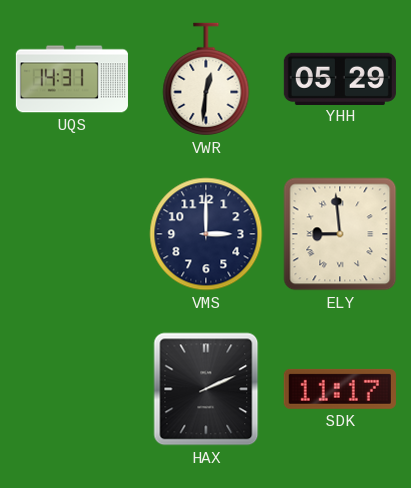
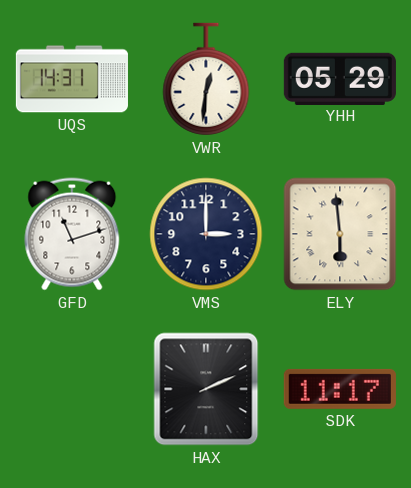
GFD: none -> 11:12
ELY: 8:59 -> 5:59
